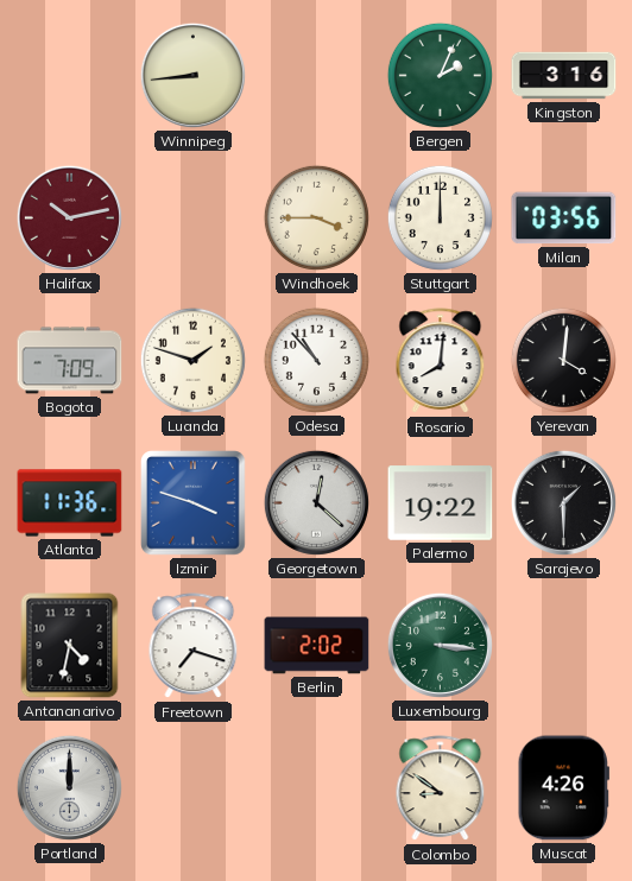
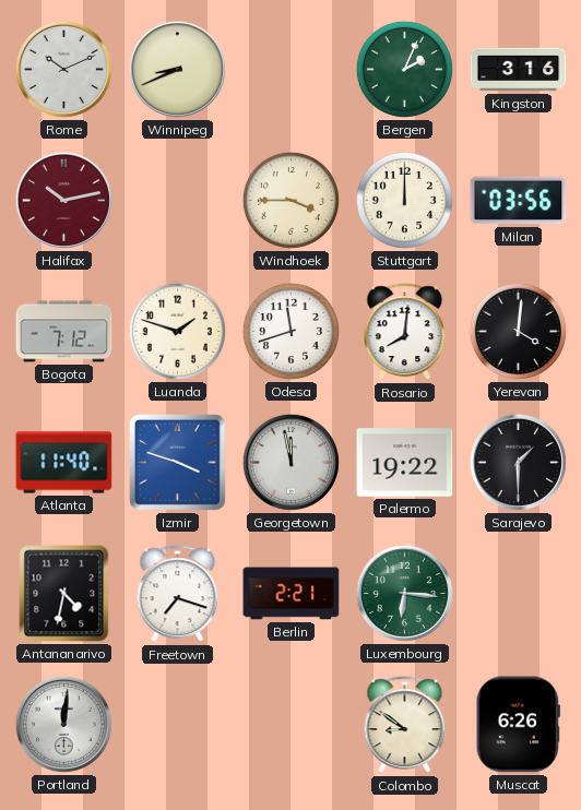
Rome: none -> 10:11
Winnipeg: 8:44 -> 8:41
Bogota: 7:09 -> 7:12
Odesa: 10:53 -> 11:42
Atlanta: 11:36 -> 11:40
Georgetown: 12:22 -> 11:58
Berlin: 2:02 -> 2:21
Luxembourg: 3:16 -> 6:16
Portland: 12:00 -> 12:01
Muscat: 4:26 -> 6:26
